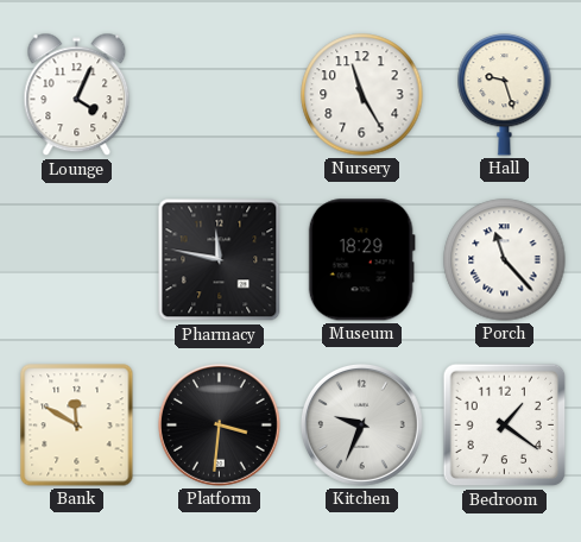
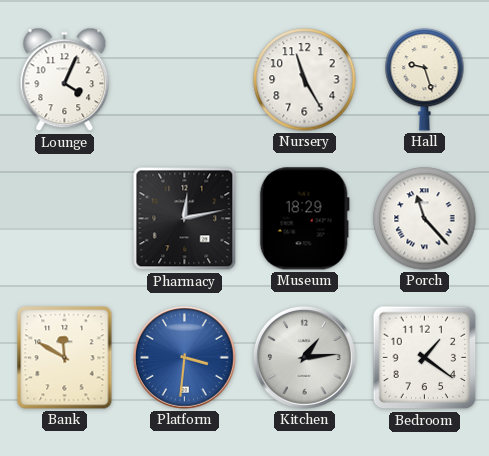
Pharmacy: 11:47 -> 12:13
Platform dial: black -> blue
Kitchen: 9:34 -> 1:14
